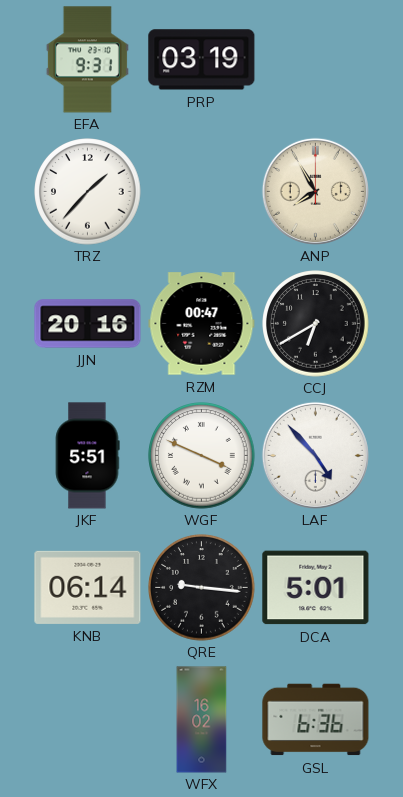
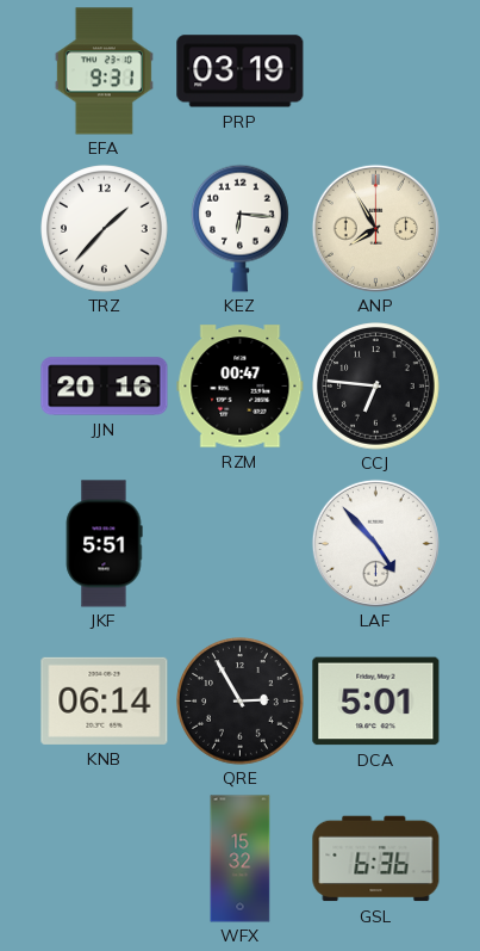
KEZ: none -> 6:16
CCJ: 6:40 -> 6:46
WGF: 3:49 -> none
QRE: 9:16 -> 2:55
WFX: 16:02 -> 15:32
